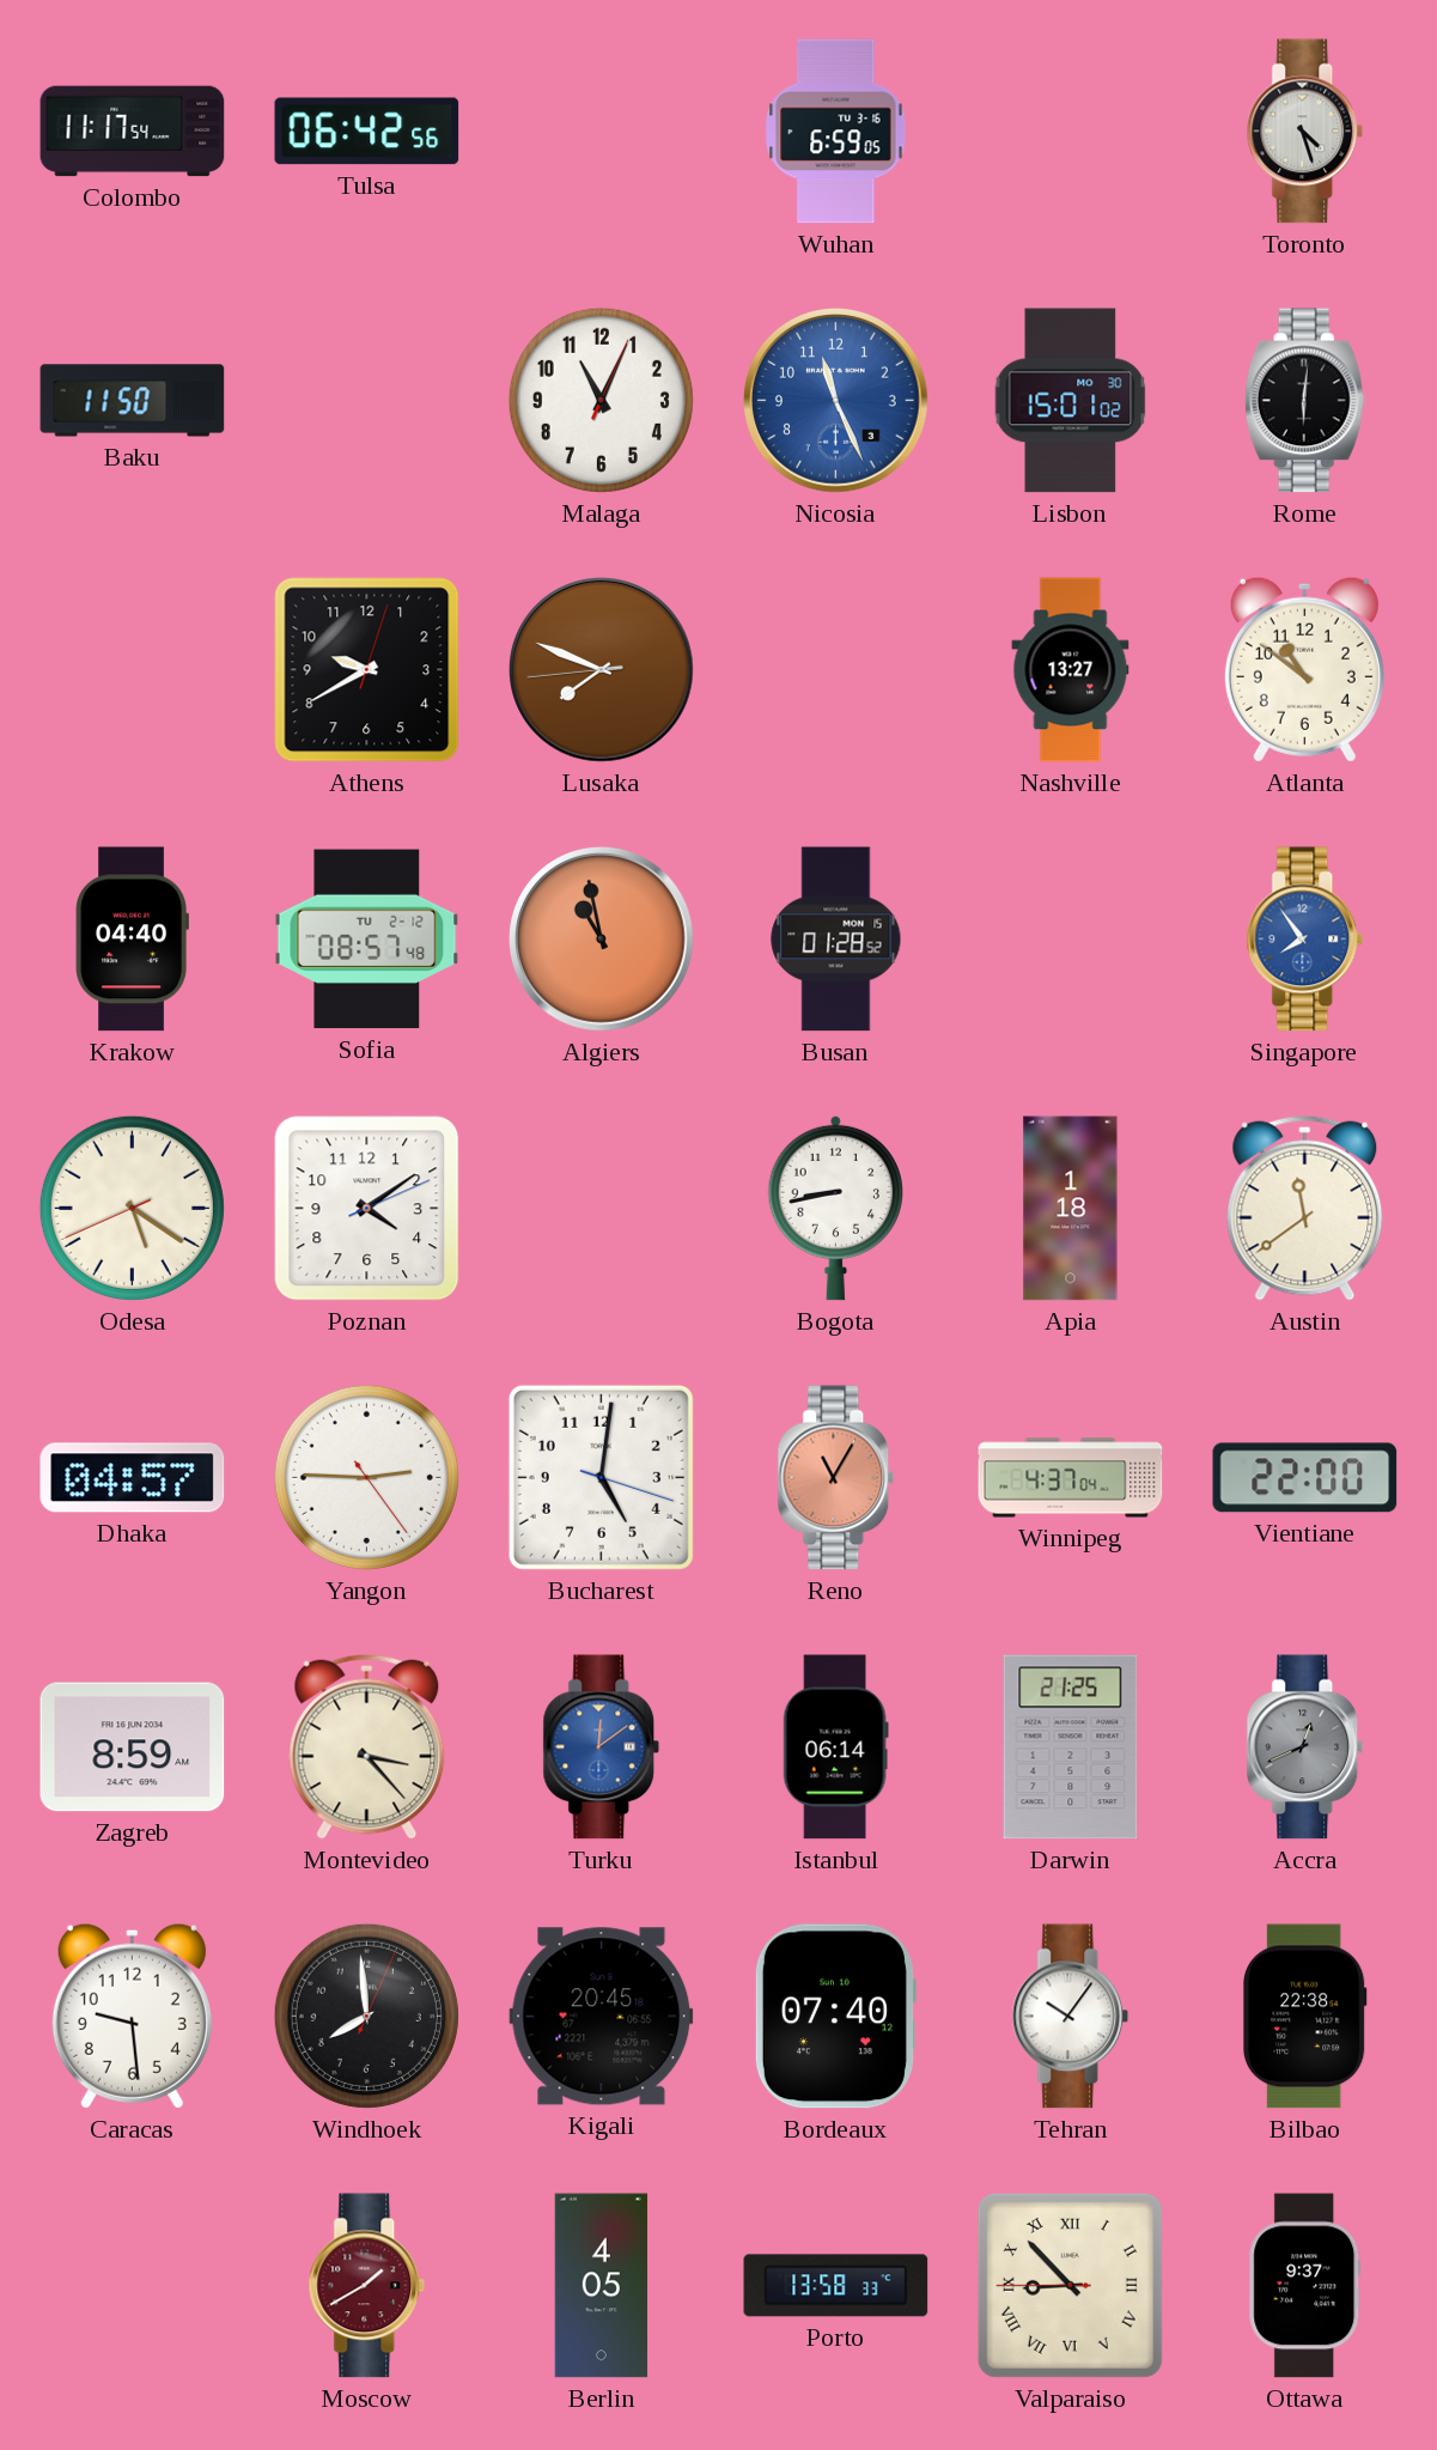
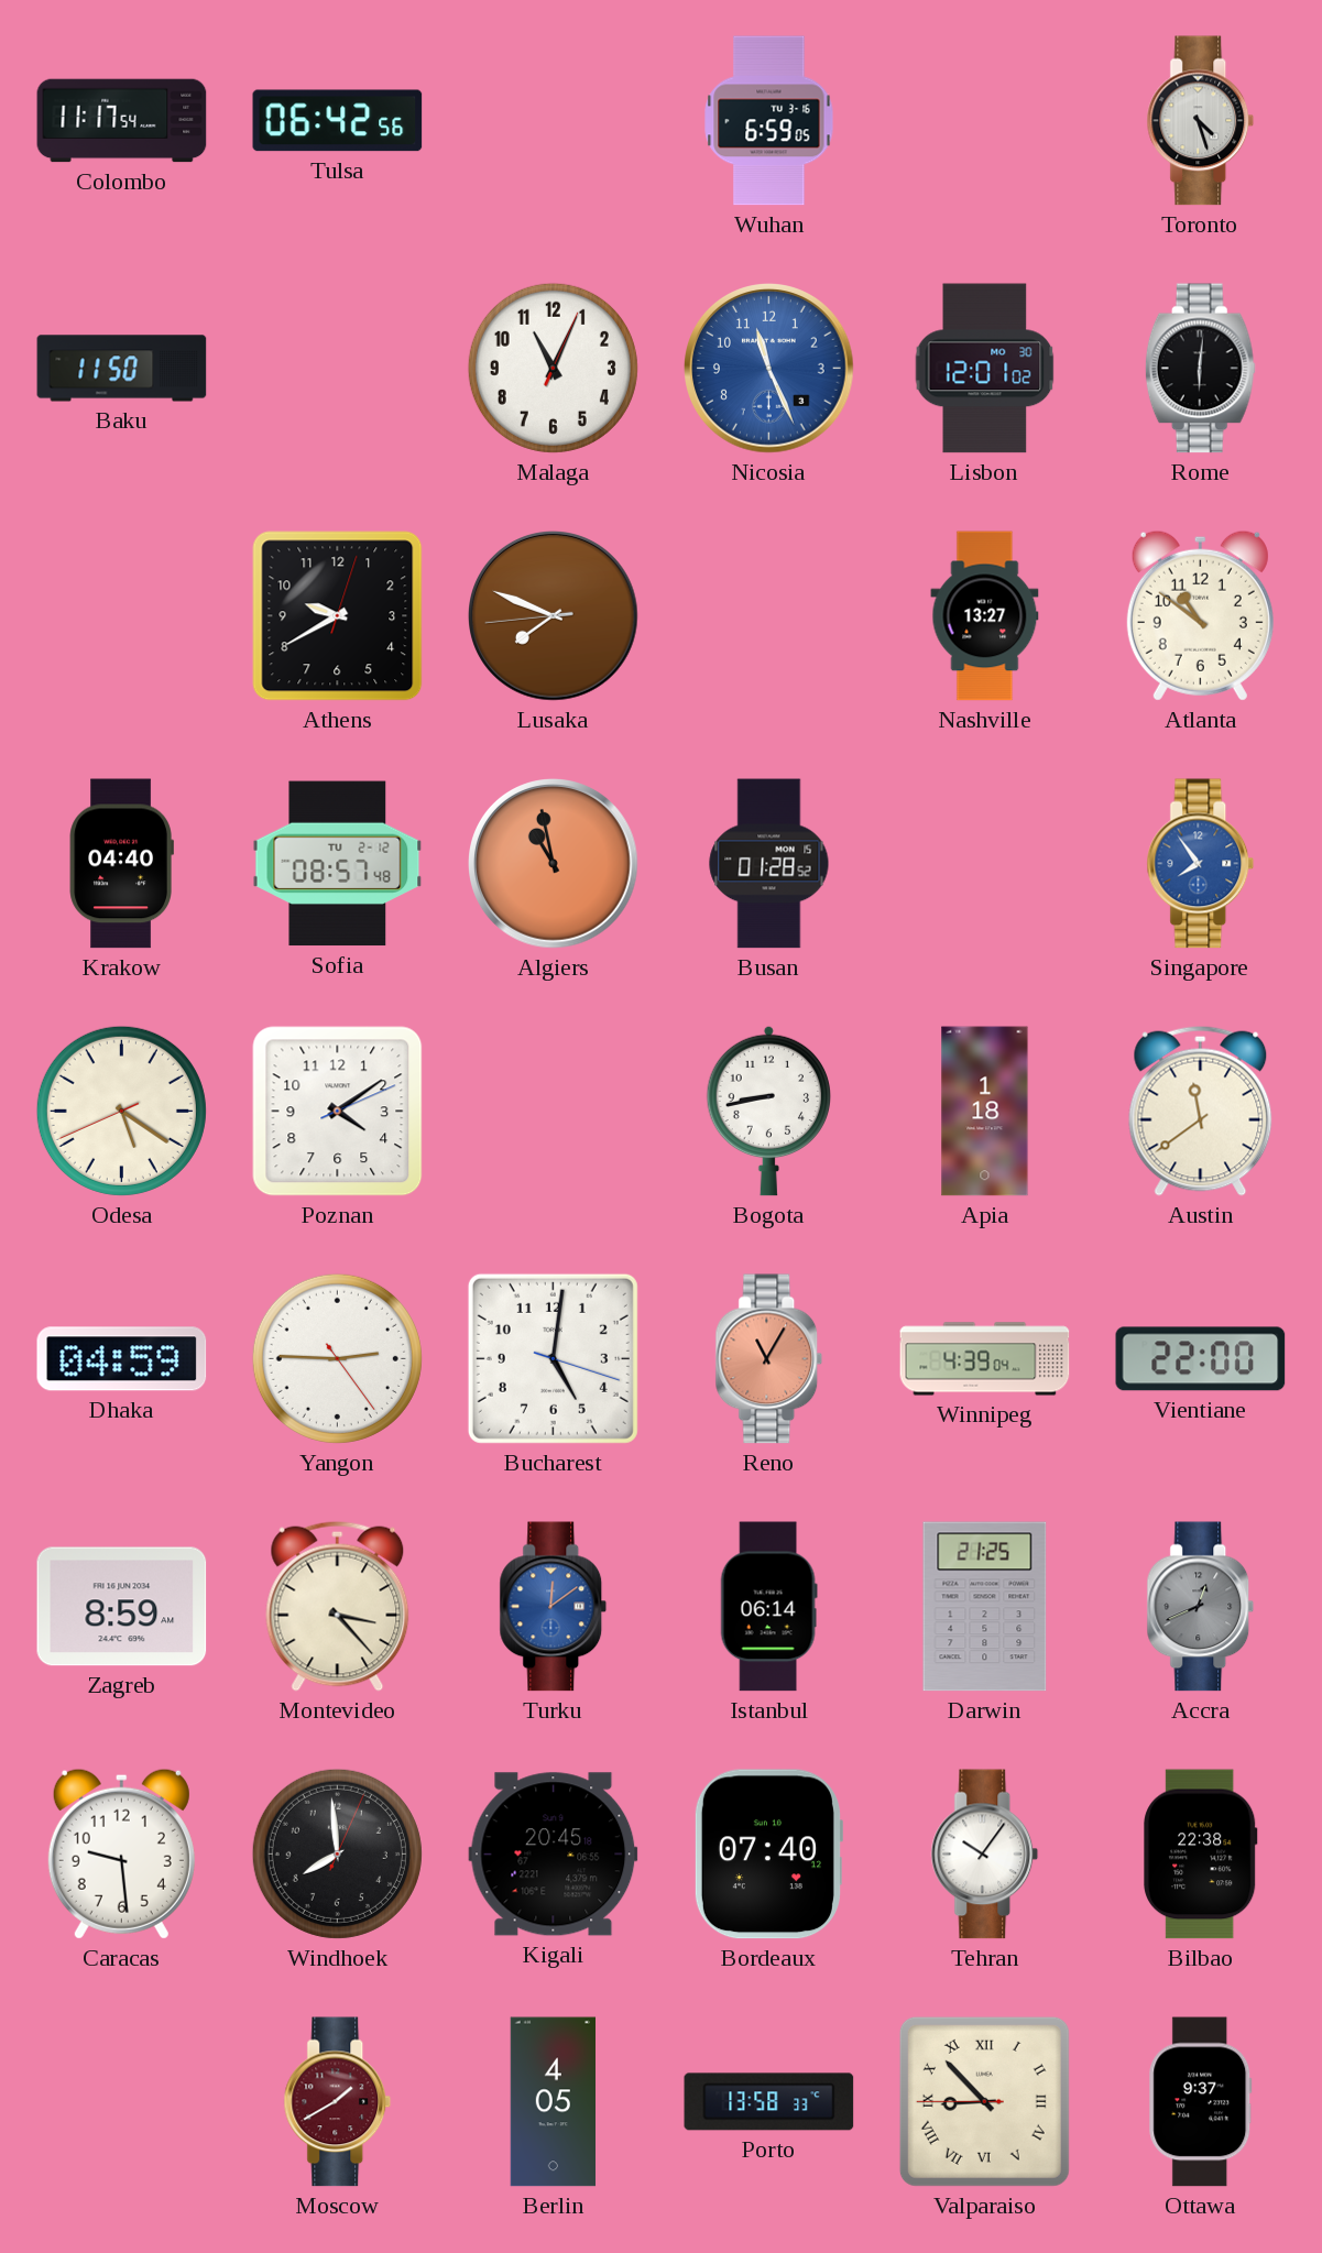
Lisbon: 15:01 -> 12:01
Dhaka: 04:57 -> 04:59
Winnipeg: 4:37 -> 4:39
